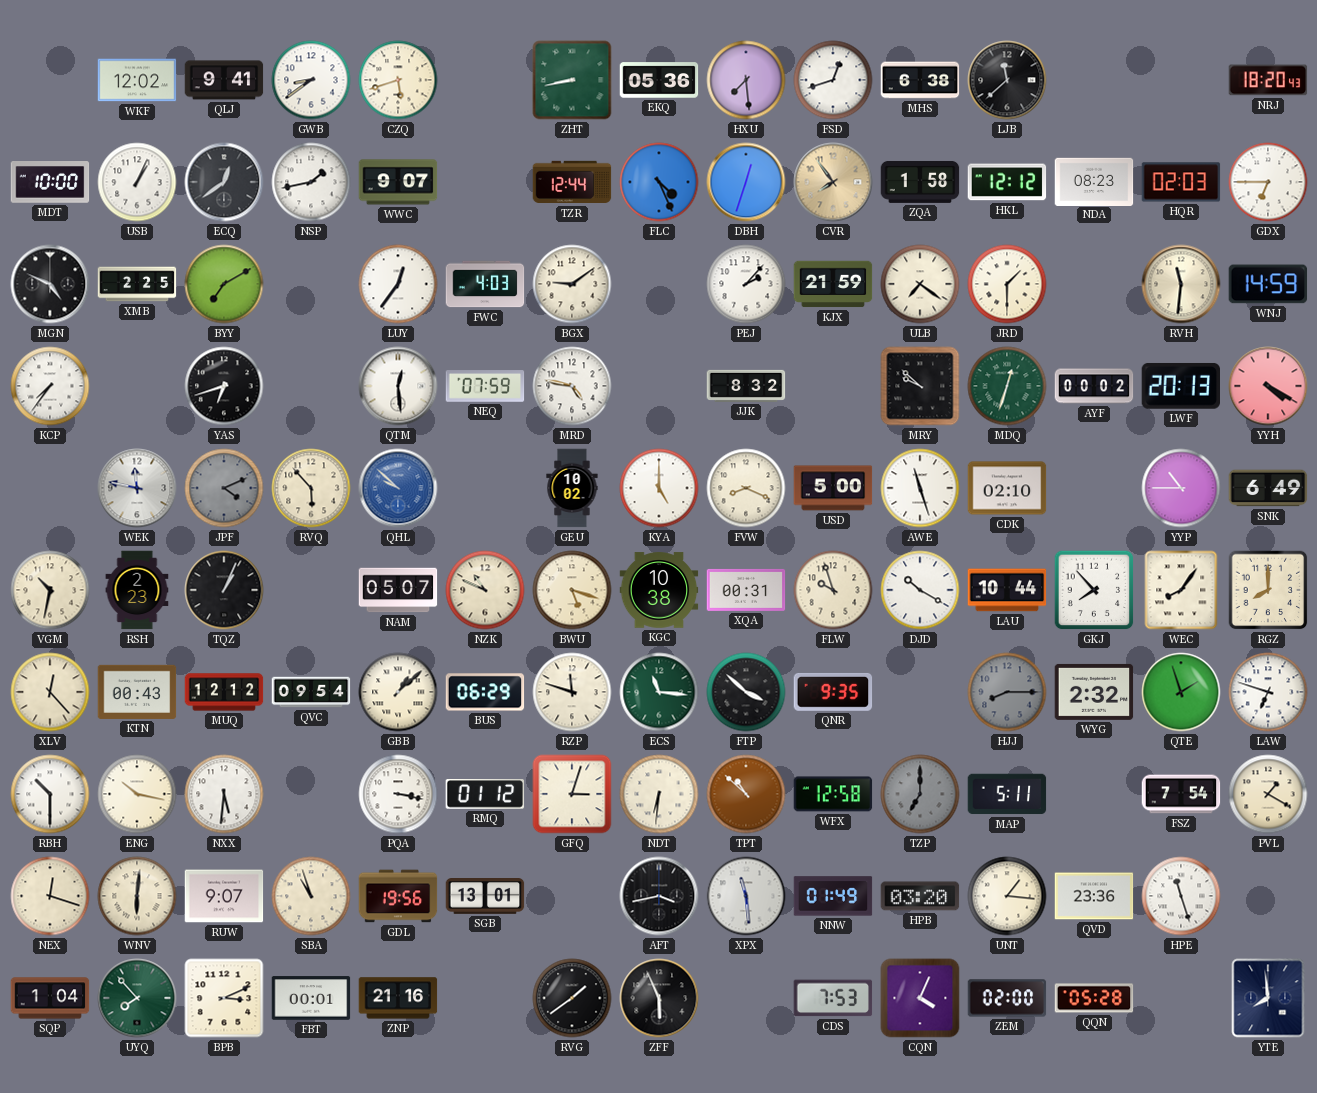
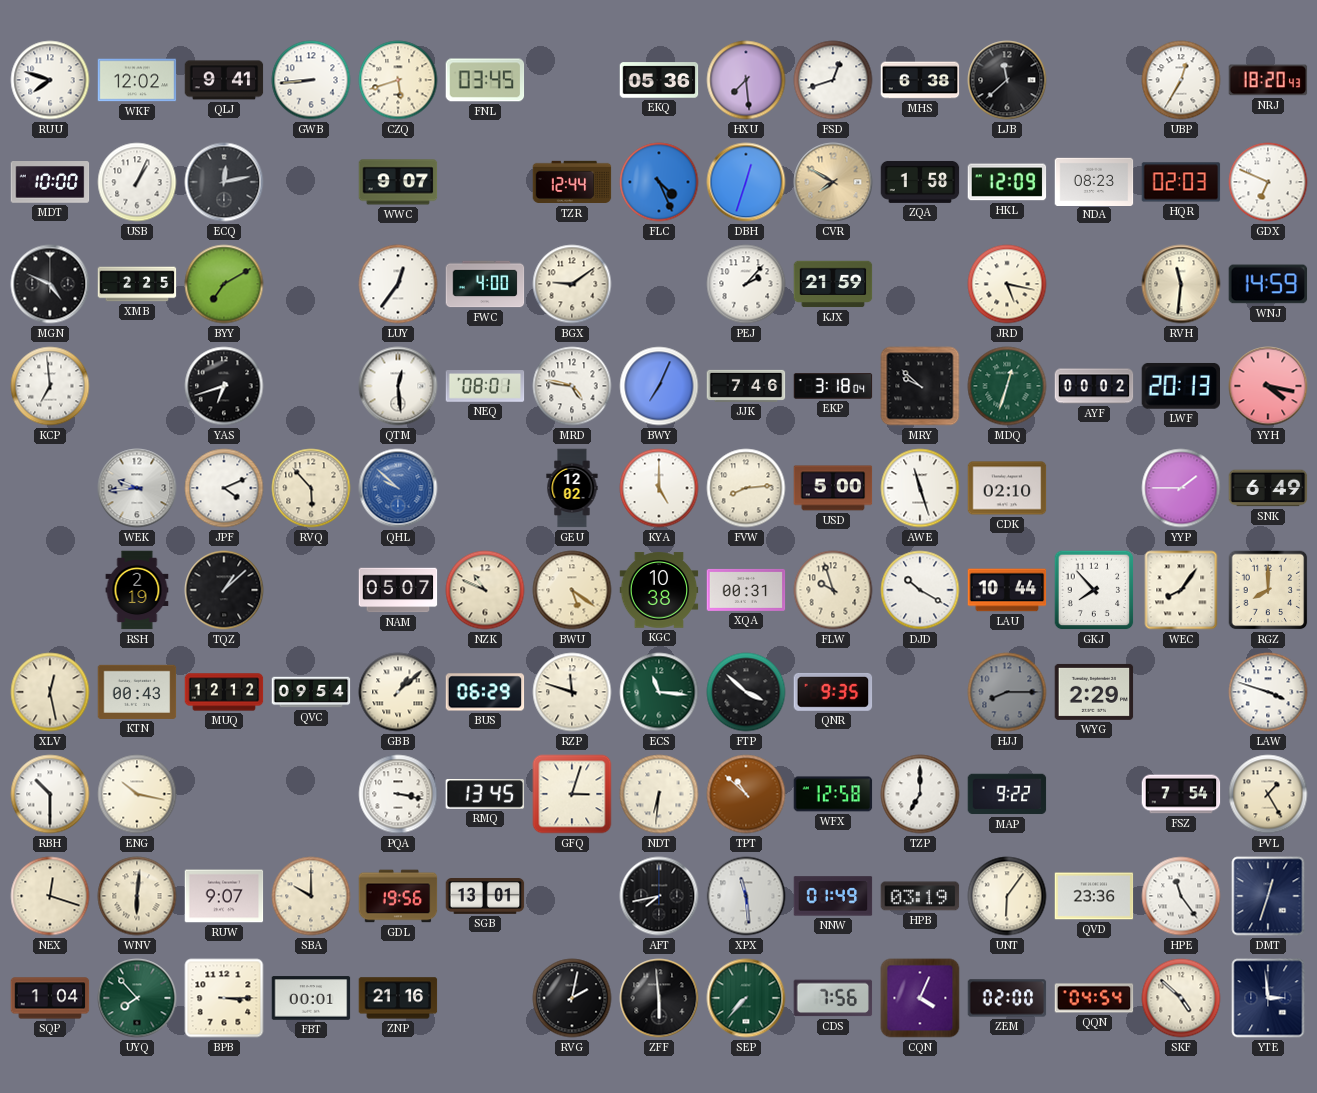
RUU: none -> 7:48
GWB: 8:39 -> 8:44
FNL: none -> 03:45
ZHT: 8:43 -> none
UBP: none -> 12:35
ECQ: 12:39 -> 12:13
NSP: 1:43 -> none
CVR: 7:54 -> 7:50
HKL: 12:12 -> 12:09
GDX: 6:45 -> 6:49
FWC: 4:03 -> 4:00
ULB: 7:21 -> none
JRD: 1:30 -> 5:17
KCP: 7:36 -> 6:59
NEQ: 07:59 -> 08:01
BWY: none -> 7:04
JJK: 8:32 -> 7:46
EKP: none -> 3:18
YYH: 4:20 -> 4:17
WEK: 11:47 -> 9:44
JPF dial: grey -> white
GEU: 10:02 -> 12:02
FVW: 8:19 -> 8:14
YYP: 10:45 -> 1:45
VGM: 10:32 -> none
RSH: 2:23 -> 2:19
TQZ: 1:04 -> 1:08
BWU: 5:18 -> 5:21
XLV: 12:23 -> 12:28
WYG: 2:32 -> 2:29
QTE: 1:57 -> none
LAW: 6:48 -> 3:48
NXX: 5:31 -> none
RMQ: 01:12 -> 13:45
TZP dial: grey -> white
MAP: 5:11 -> 9:22
PVL: 1:20 -> 1:25
SBA: 10:57 -> 10:00
AFT: 3:43 -> 7:43
HPB: 03:20 -> 03:19
UNT: 1:16 -> 6:06
HPE: 11:27 -> 11:24
DMT: none -> 12:33
BPB: 3:11 -> 3:15
RVG: 1:39 -> 2:02
ZFF: 5:56 -> 5:59
SEP: none -> 7:37
CDS: 7:53 -> 7:56
QQN: 05:28 -> 04:54
SKF: none -> 4:52
YTE: 7:59 -> 2:59
